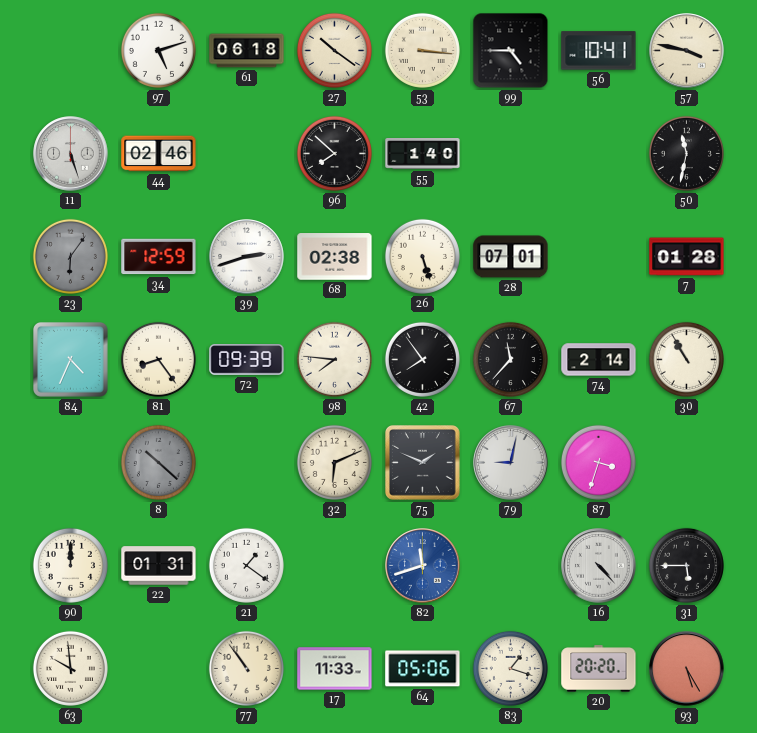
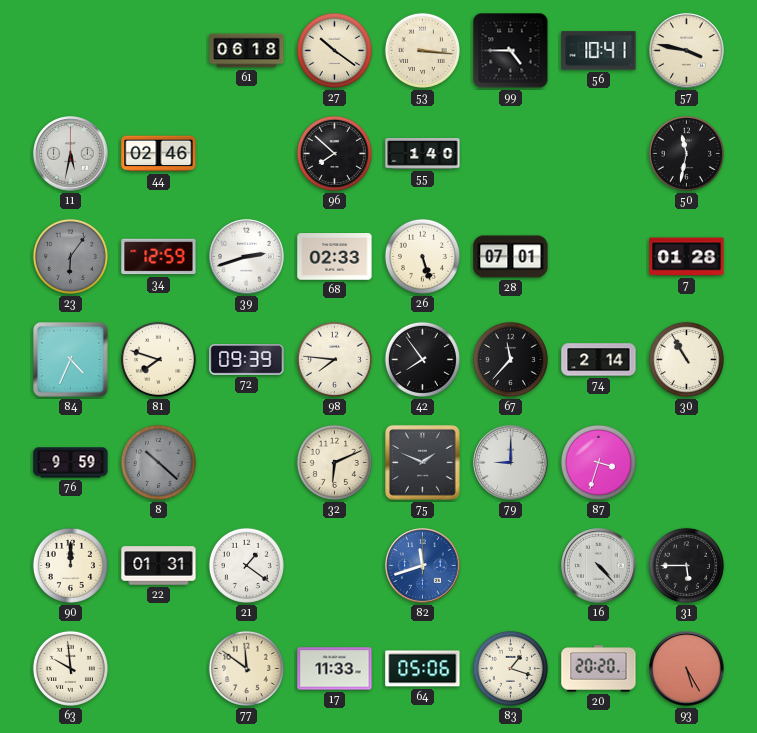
97: 5:12 -> none
11: 5:27 -> 5:32
68: 02:38 -> 02:33
81: 8:24 -> 7:48
76: none -> 9:59
79: 9:02 -> 9:00
77: 10:54 -> 11:51
